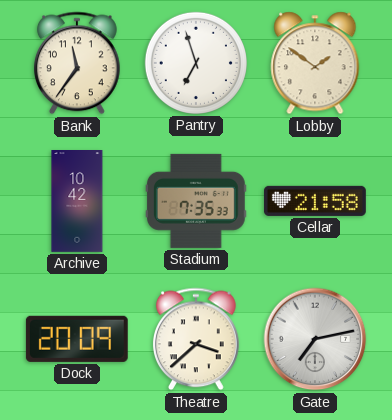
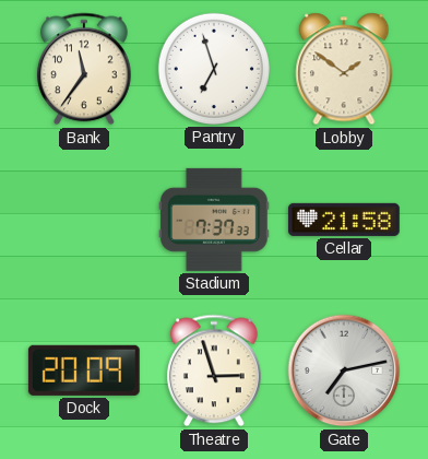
Archive: 10:42 -> none
Stadium: 7:35 -> 7:37
Theatre: 3:38 -> 2:57
